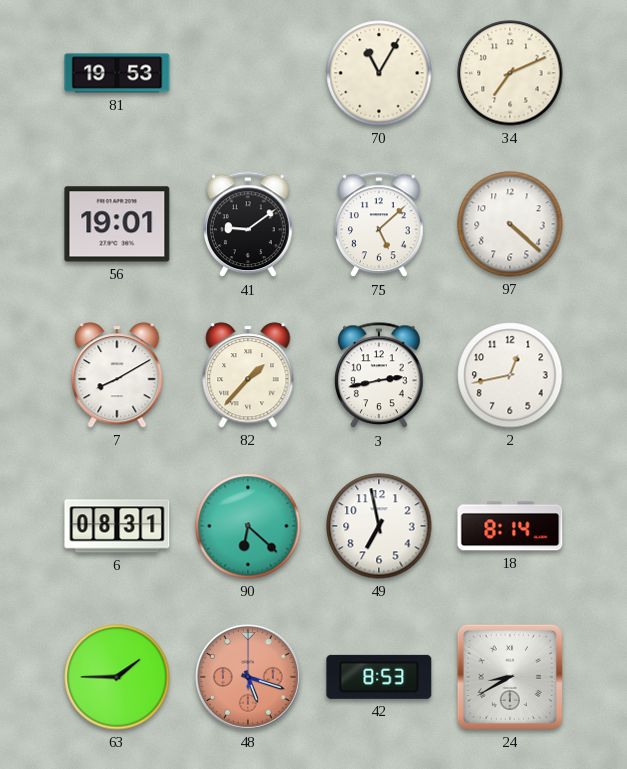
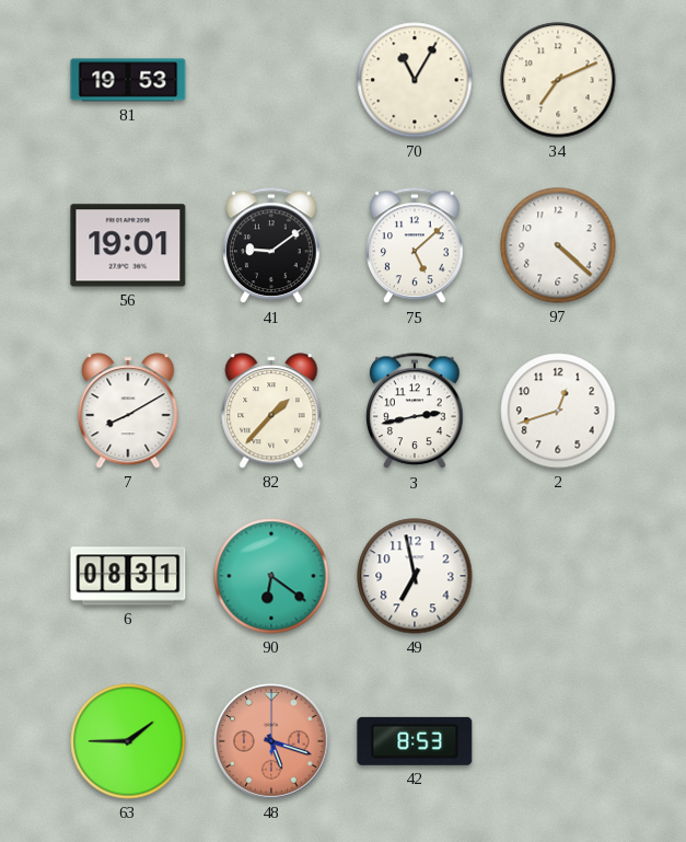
2: 12:43 -> 12:42
90: 6:22 -> 6:21
18: 8:14 -> none
24: 8:40 -> none
